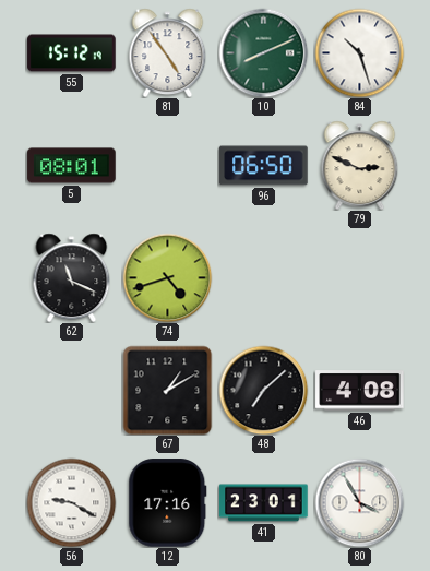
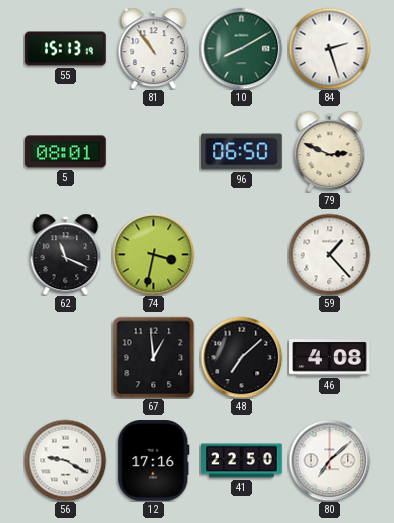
55: 15:12 -> 15:13
81: 4:54 -> 10:54
10: 8:11 -> 8:10
84: 10:27 -> 2:27
74: 4:42 -> 3:32
59: none -> 1:23
67: 1:10 -> 12:59
41: 23:01 -> 22:50
80: 3:55 -> 7:08
